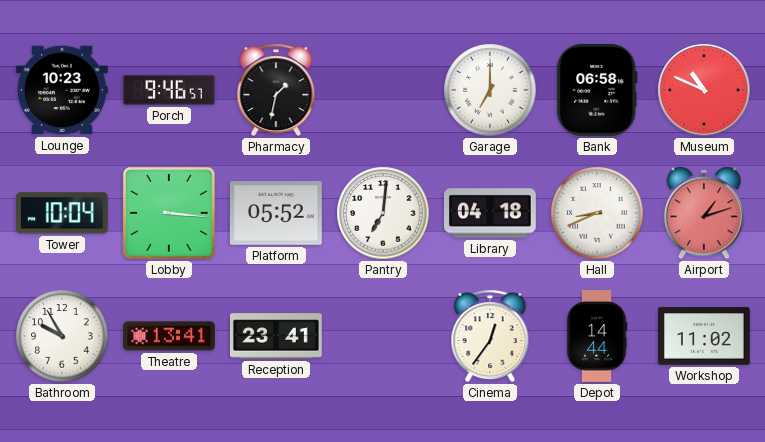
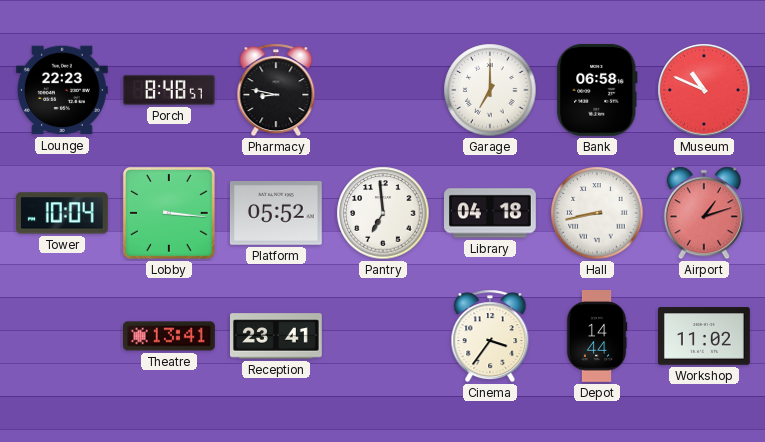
Lounge: 10:23 -> 22:23
Porch: 9:46 -> 8:48
Pharmacy: 1:32 -> 8:47
Pantry: 7:01 -> 6:59
Hall: 8:41 -> 8:43
Bathroom: 9:55 -> none
Cinema: 12:36 -> 3:36
